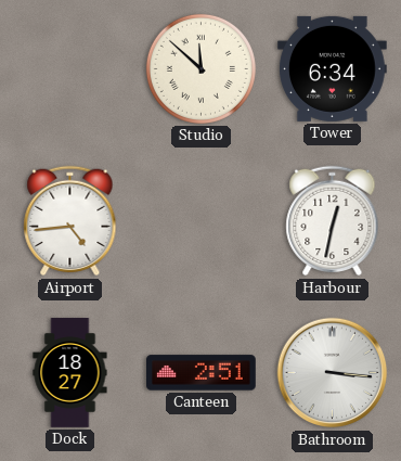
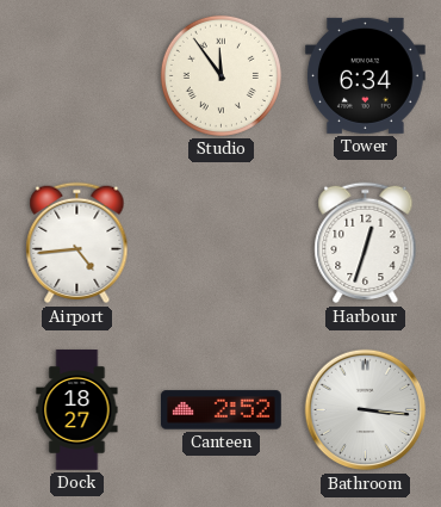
Studio: 11:52 -> 11:54
Harbour: 12:32 -> 12:33
Canteen: 2:51 -> 2:52
